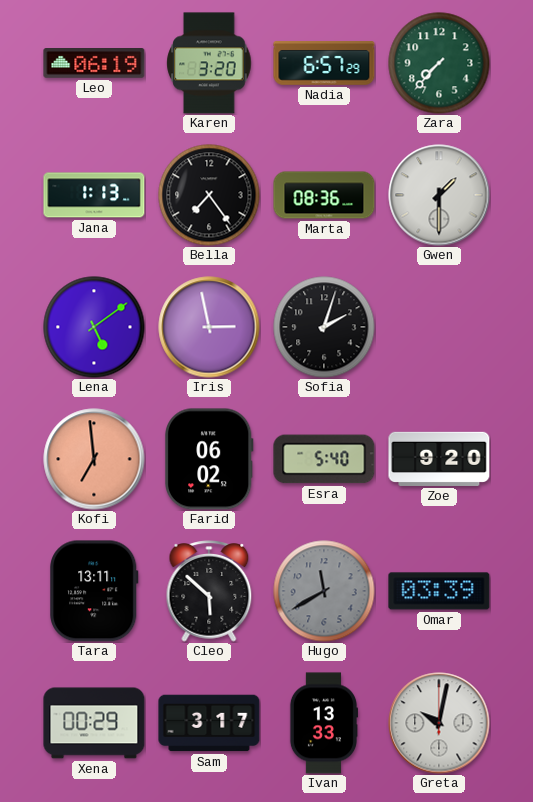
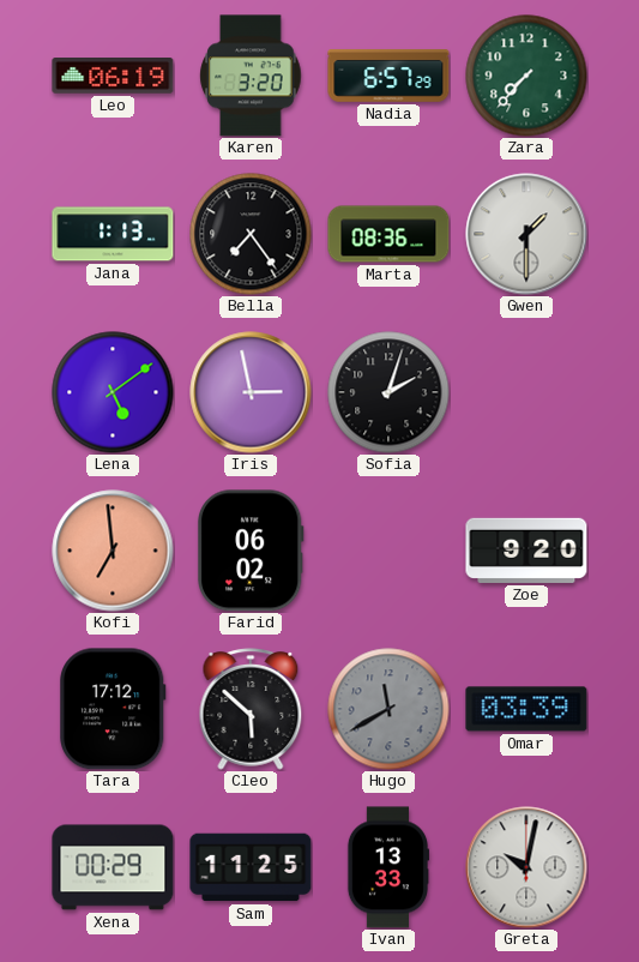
Esra: 5:40 -> none
Tara: 13:11 -> 17:12
Sam: 3:17 -> 11:25
